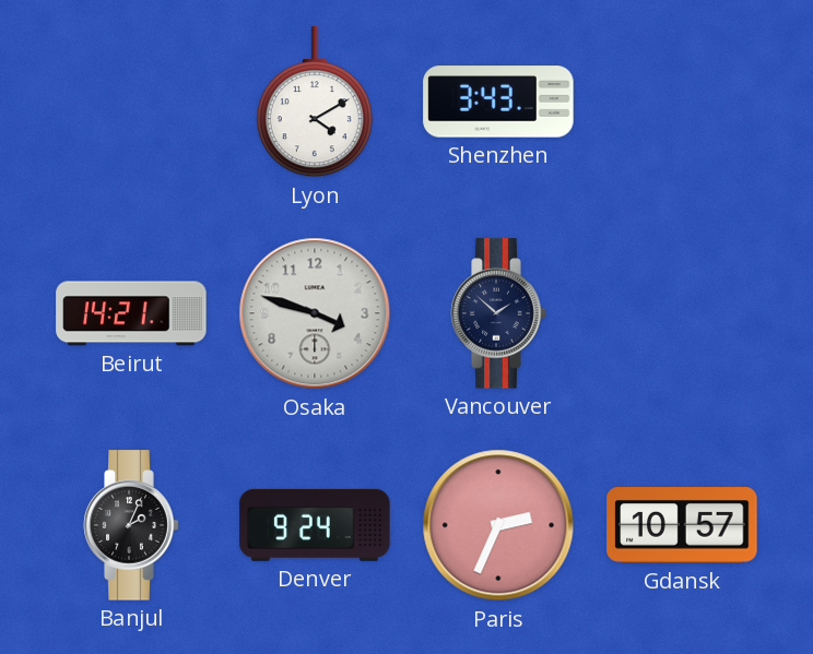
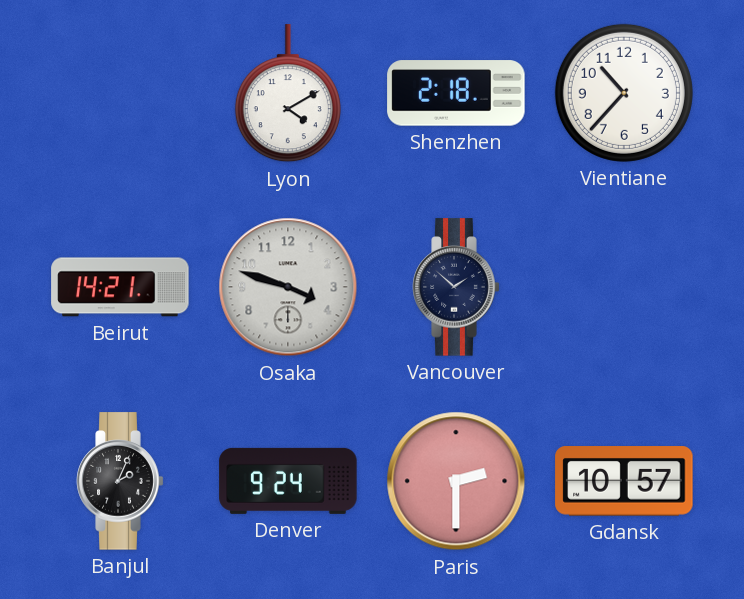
Shenzhen: 3:43 -> 2:18
Vientiane: none -> 10:37
Paris: 2:34 -> 2:30
